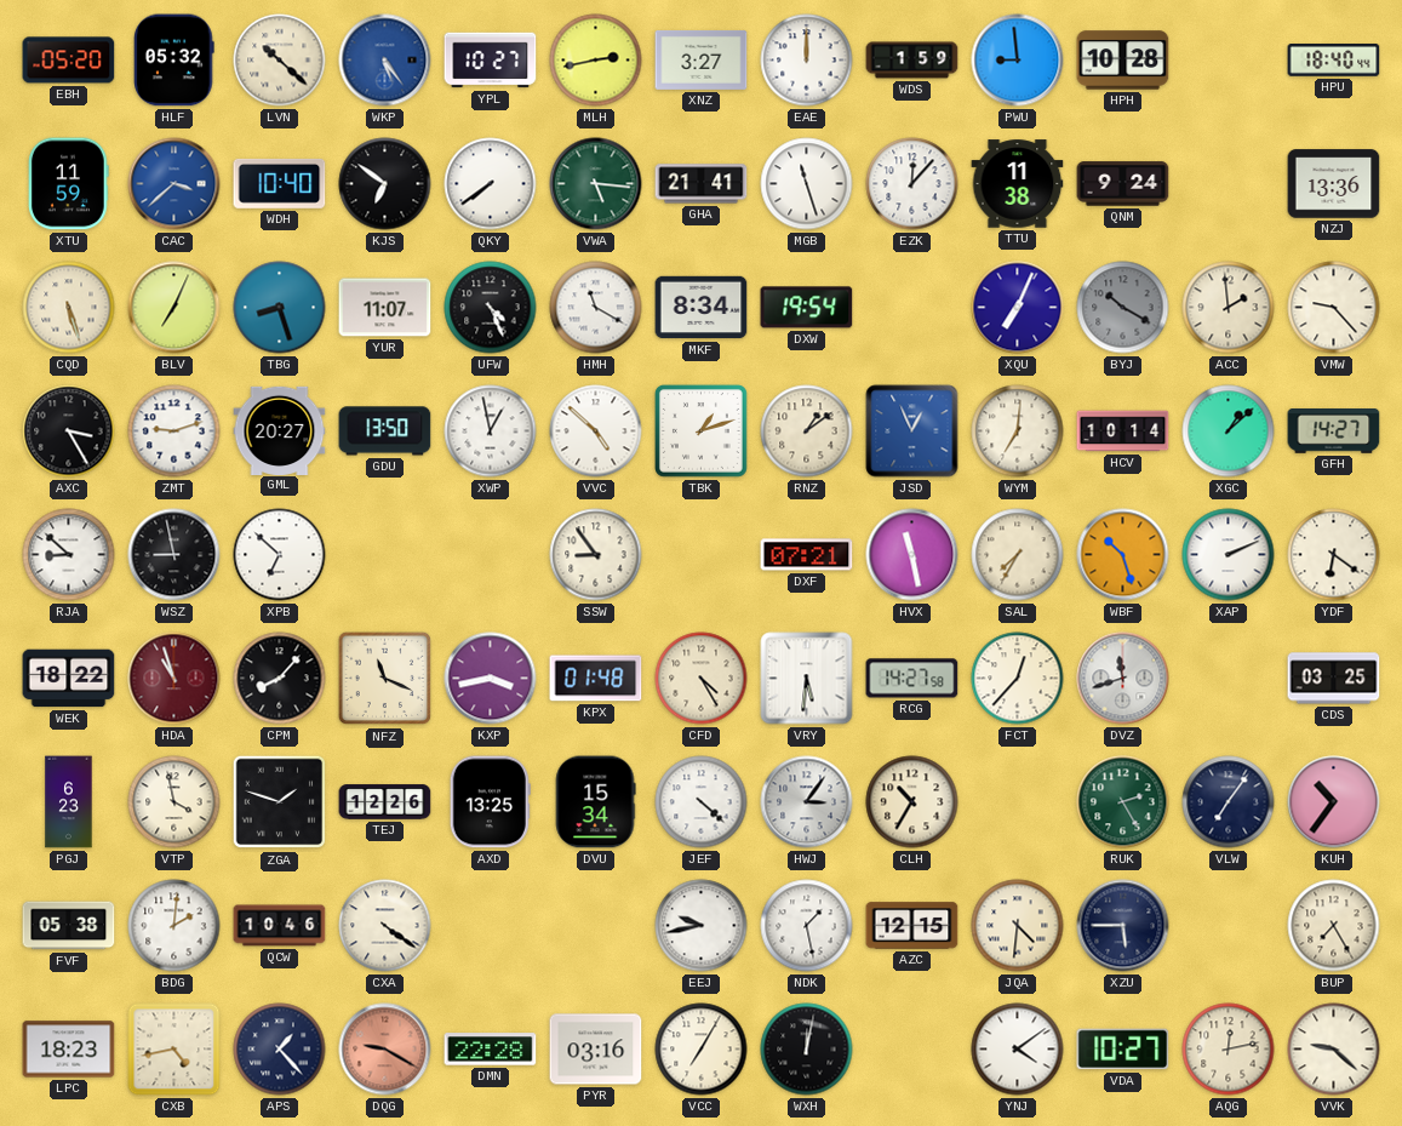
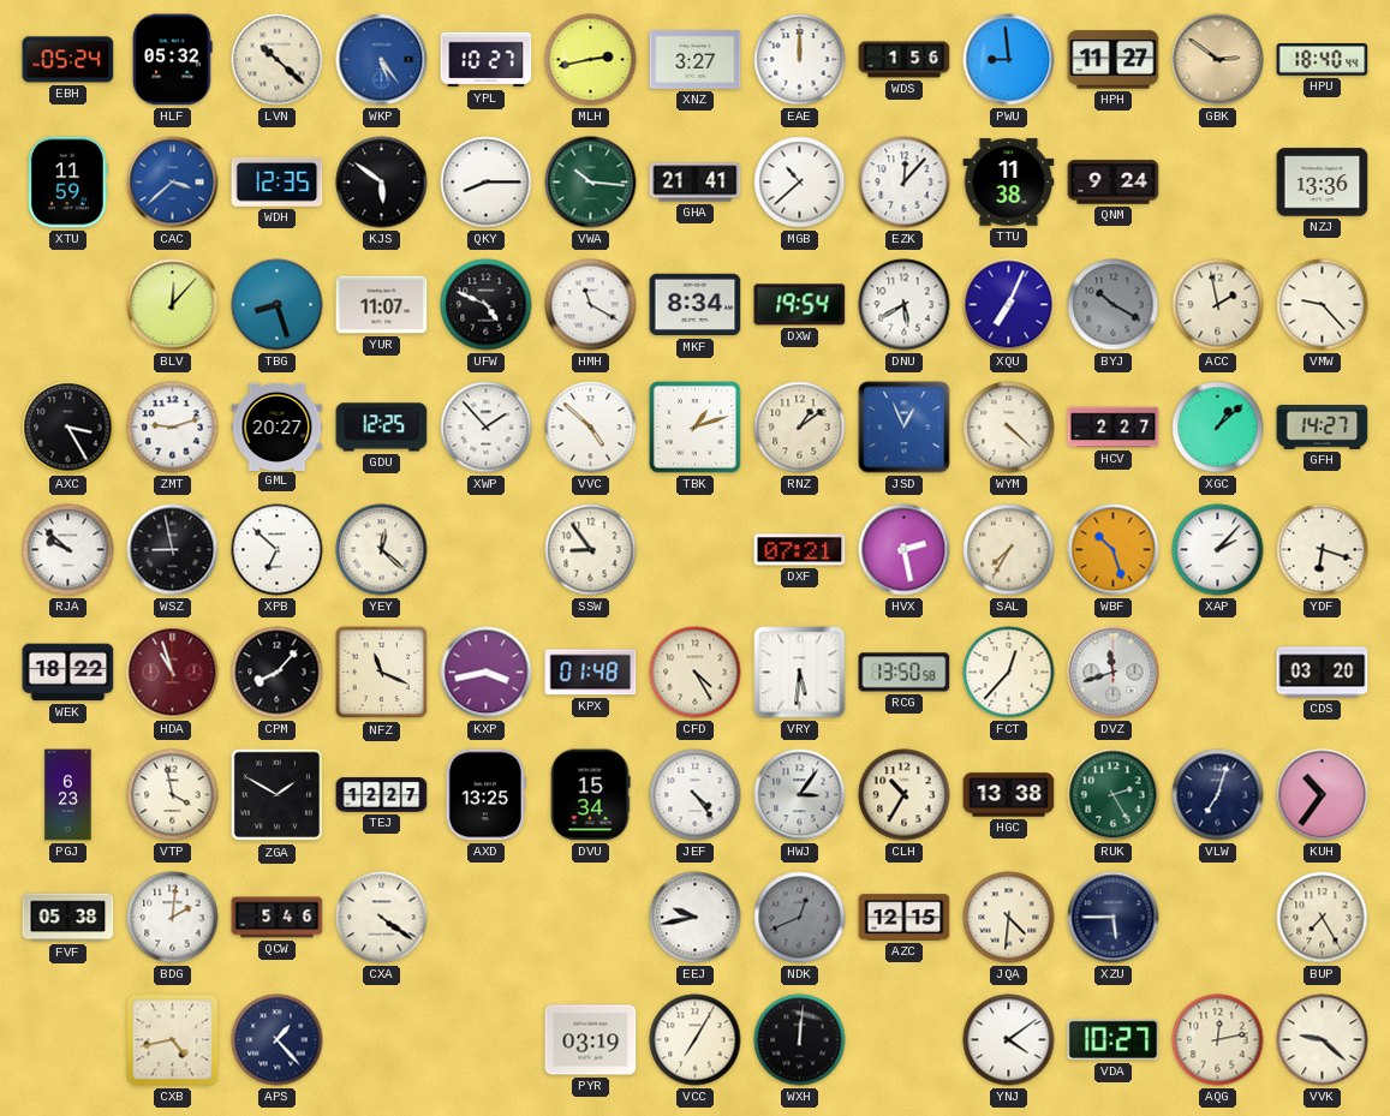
EBH: 05:20 -> 05:24
WDS: 1:59 -> 1:56
HPH: 10:28 -> 11:27
GBK: none -> 2:51
WDH: 10:40 -> 12:35
KJS: 6:51 -> 5:51
QKY: 7:39 -> 8:15
VWA: 5:16 -> 10:16
MGB: 11:27 -> 10:38
CQD: 5:27 -> none
BLV: 7:04 -> 12:07
UFW: 4:26 -> 4:49
DNU: none -> 5:40
ACC: 1:59 -> 1:58
GDU: 13:50 -> 12:25
XWP: 12:58 -> 1:53
WYM: 7:01 -> 4:22
HCV: 10:14 -> 2:27
RJA: 8:52 -> 9:52
YEY: none -> 12:22
HVX: 11:28 -> 2:28
XAP: 2:11 -> 2:07
YDF: 6:21 -> 6:18
RCG: 14:27 -> 13:50
CDS: 03:25 -> 03:20
ZGA: 1:48 -> 1:50
TEJ: 12:26 -> 12:27
JEF: 4:22 -> 4:24
HGC: none -> 13:38
VLW: 7:06 -> 7:03
QCW: 10:46 -> 5:46
NDK: 1:28 -> 12:41
NDK dial: white -> grey
LPC: 18:23 -> none
DQG: 9:20 -> none
DMN: 22:28 -> none
PYR: 03:16 -> 03:19
WXH: 12:02 -> 12:01
